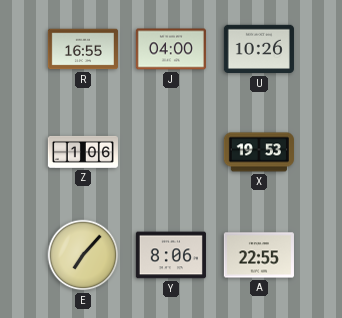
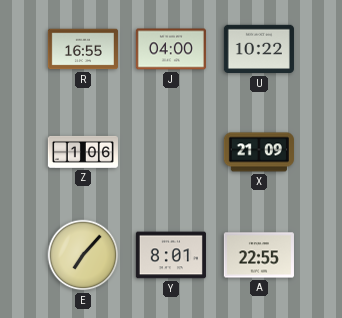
U: 10:26 -> 10:22
X: 19:53 -> 21:09
Y: 8:06 -> 8:01
